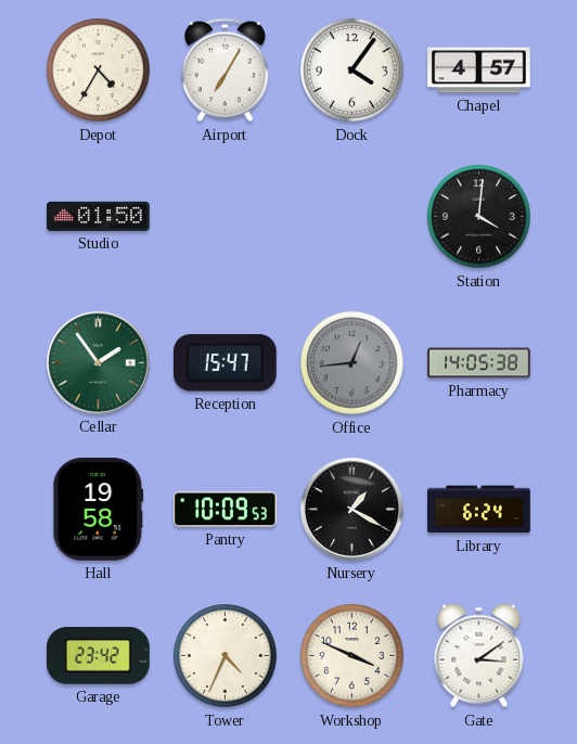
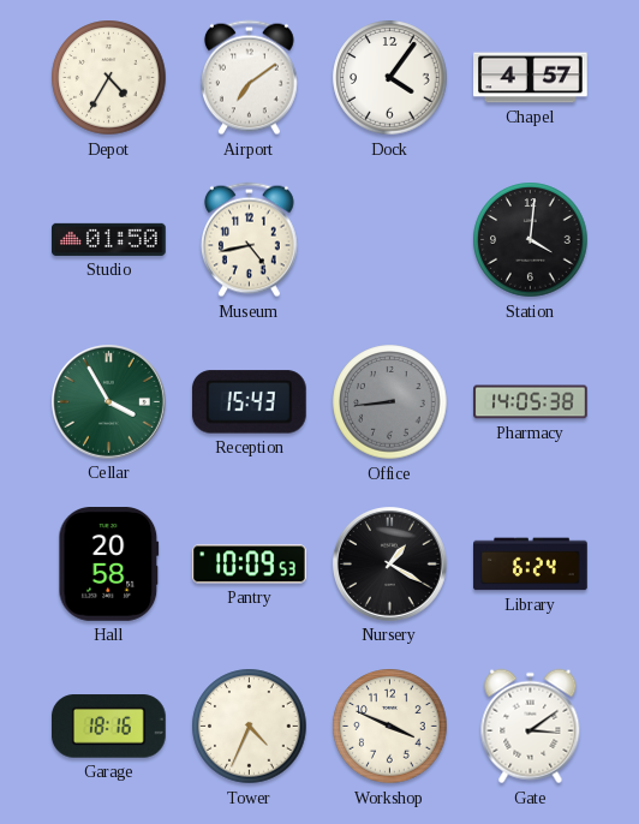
Airport: 7:05 -> 7:09
Museum: none -> 4:43
Cellar: 1:54 -> 3:55
Reception: 15:47 -> 15:43
Office: 12:44 -> 8:44
Hall: 19:58 -> 20:58
Garage: 23:42 -> 18:16
